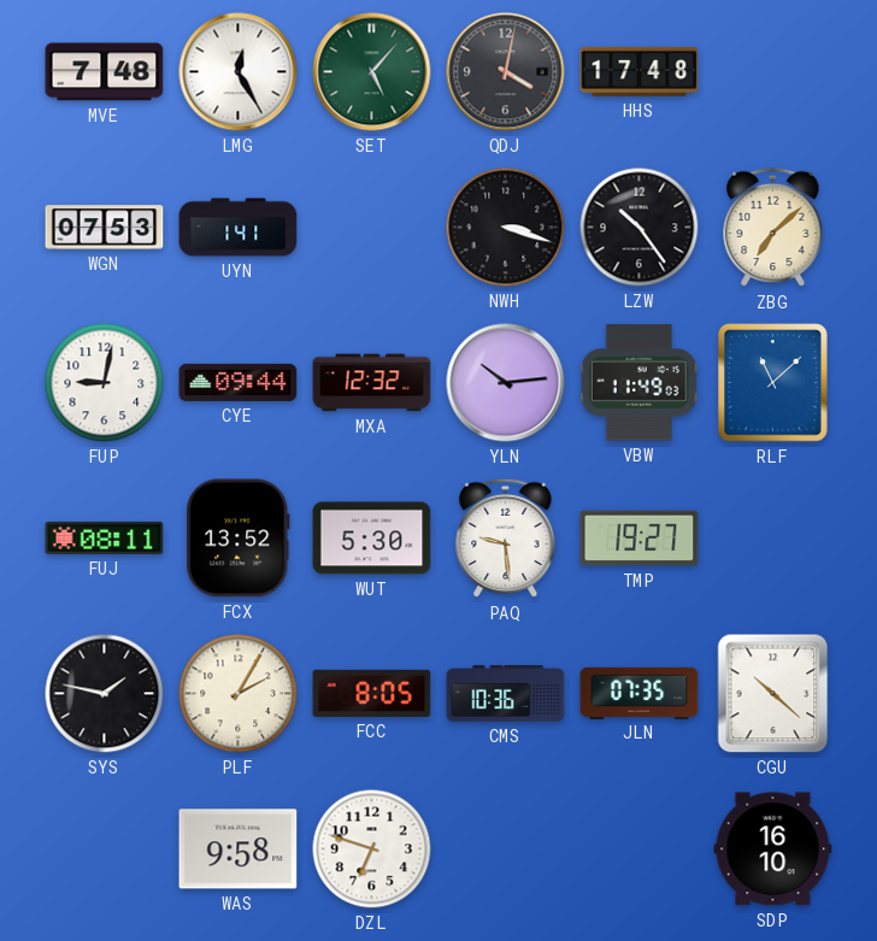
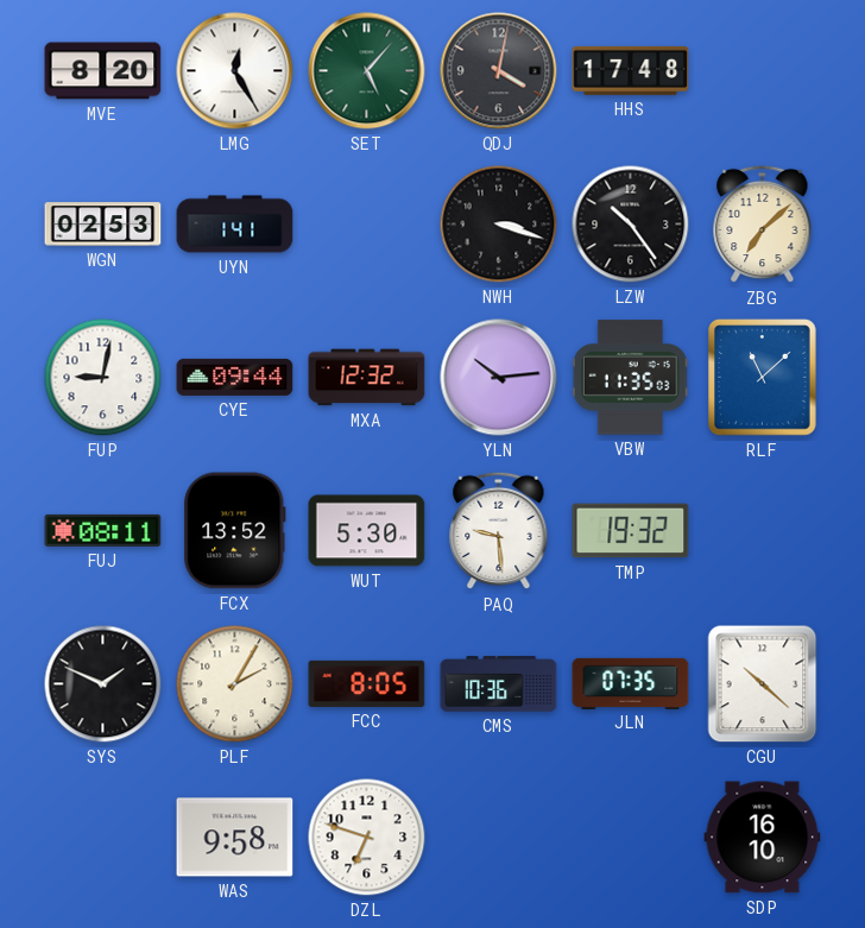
MVE: 7:48 -> 8:20
WGN: 07:53 -> 02:53
VBW: 11:49 -> 11:35
TMP: 19:27 -> 19:32
SYS: 1:47 -> 1:49
